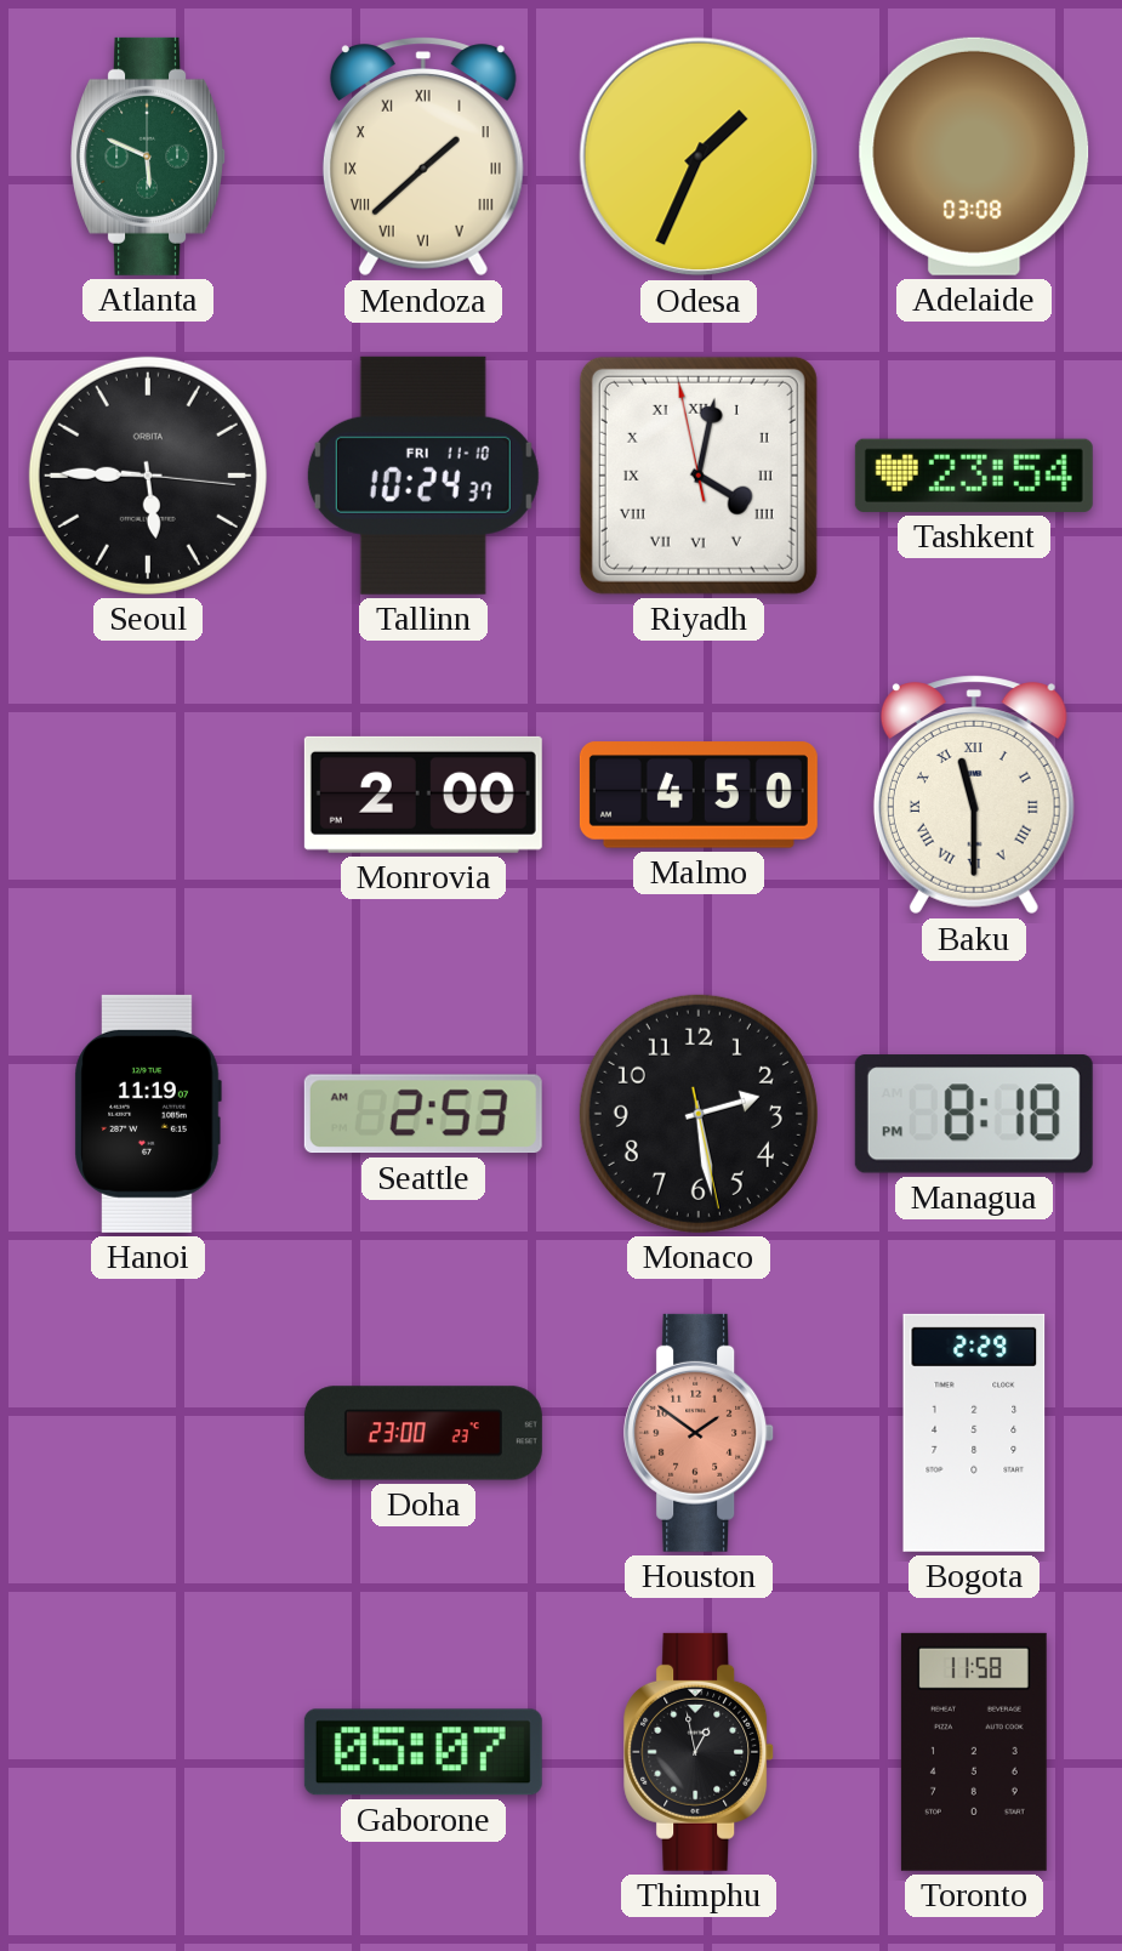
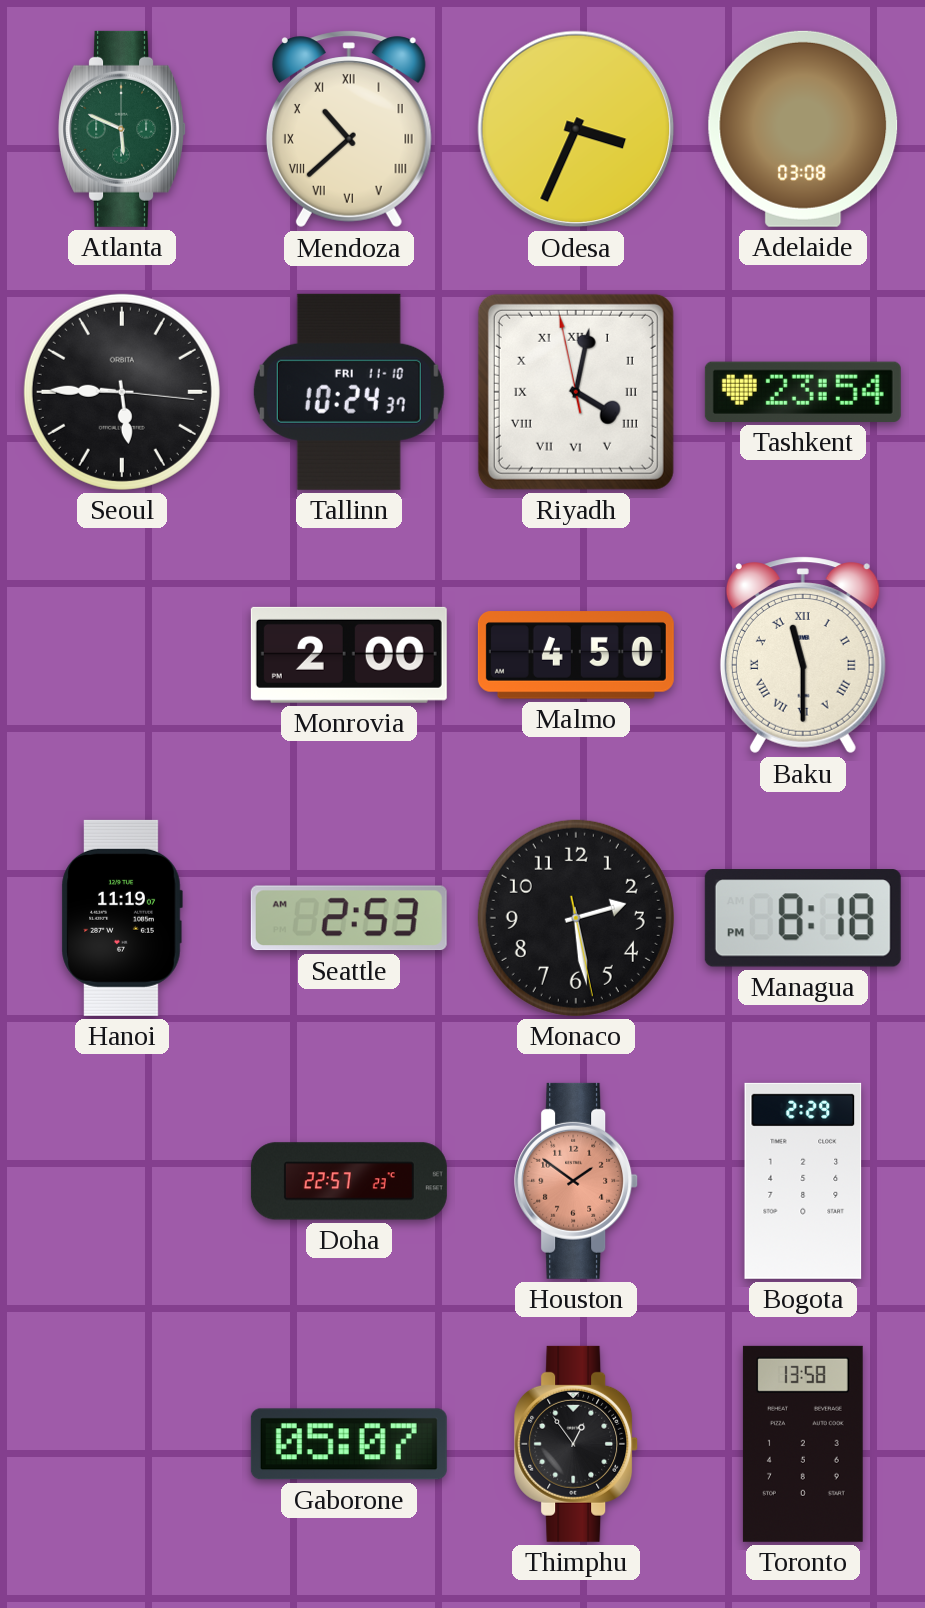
Mendoza: 1:38 -> 10:38
Odesa: 1:34 -> 3:34
Doha: 23:00 -> 22:57
Thimphu: 12:58 -> 12:54
Toronto: 11:58 -> 13:58
